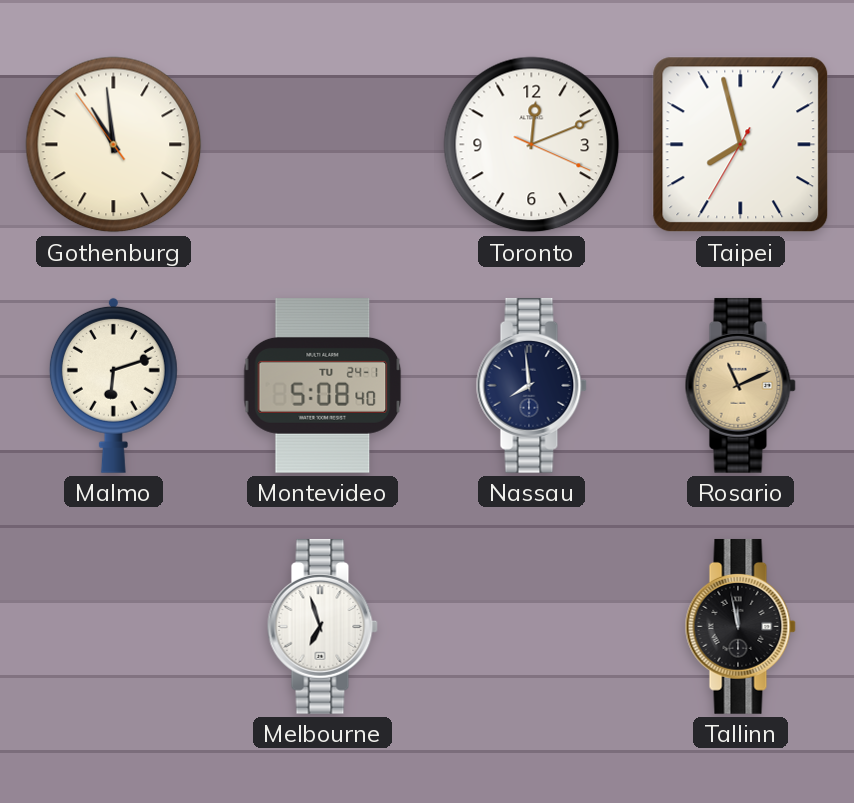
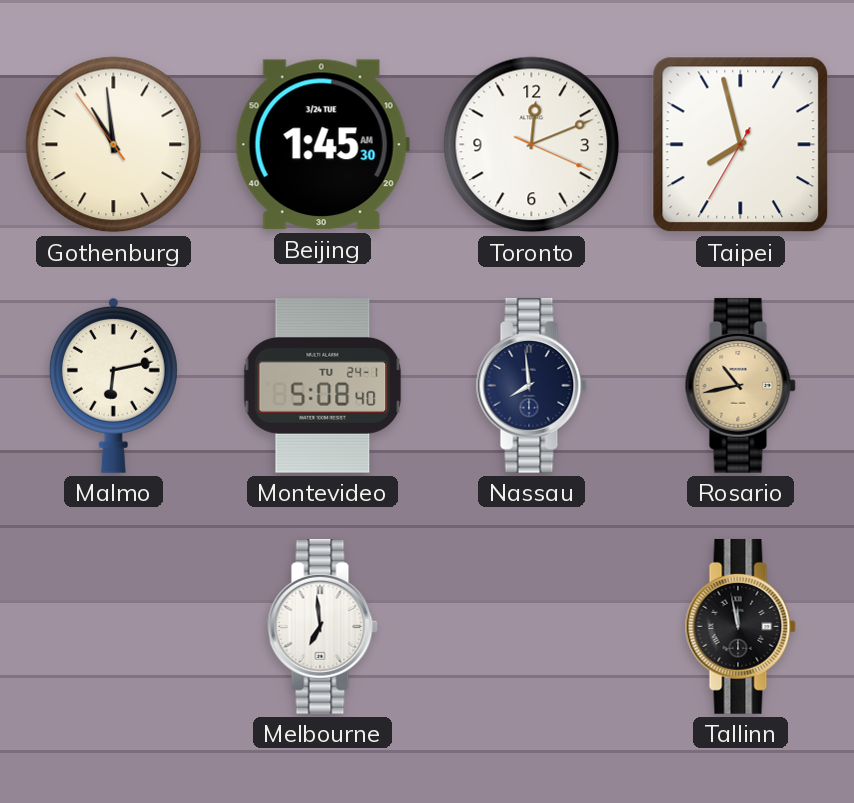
Beijing: none -> 1:45
Malmo: 6:12 -> 6:13
Rosario: 11:11 -> 10:43
Melbourne: 6:57 -> 6:59
